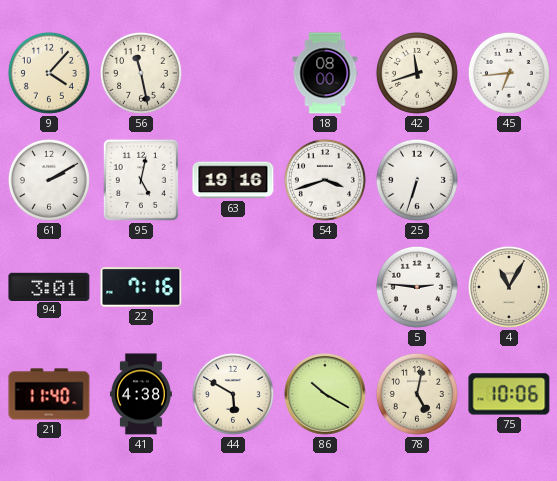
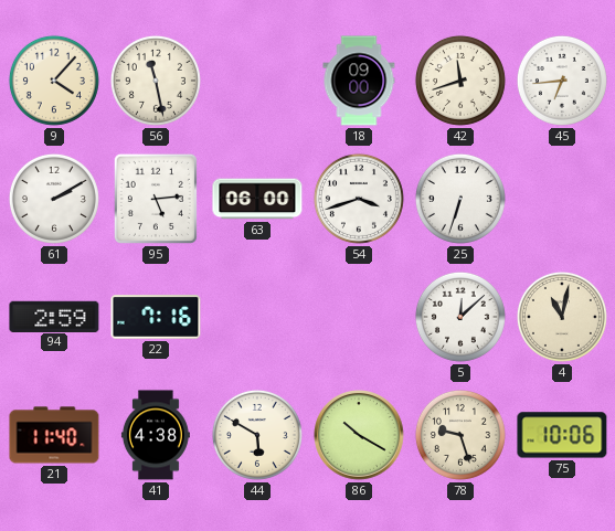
18: 08:00 -> 09:00
95: 5:02 -> 5:14
63: 19:16 -> 06:00
94: 3:01 -> 2:59
5: 2:46 -> 12:08
4: 11:05 -> 11:02
78: 5:02 -> 9:27
